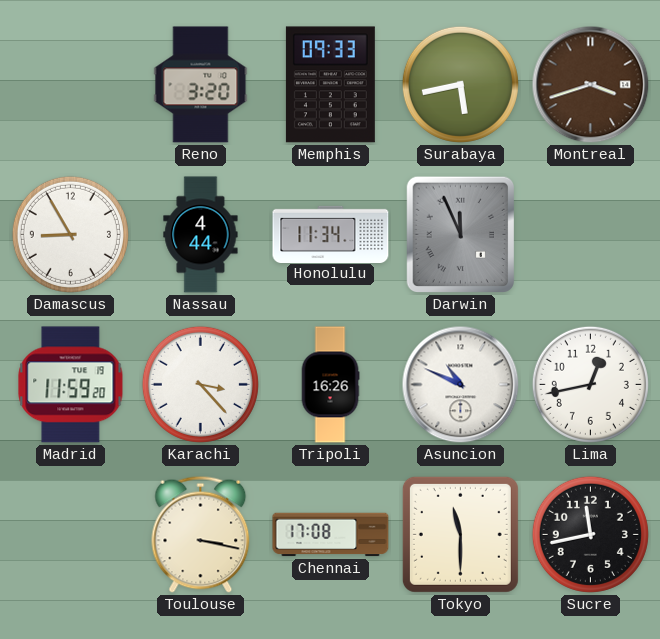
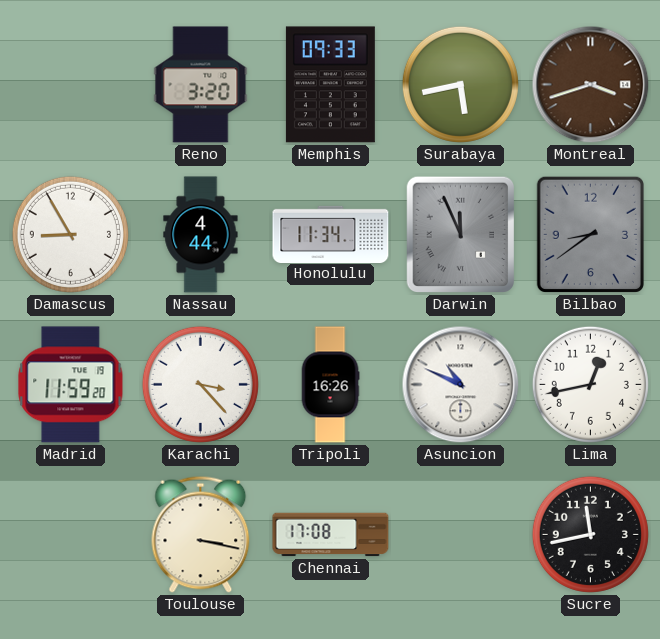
Bilbao: none -> 8:39
Tokyo: 11:30 -> none
